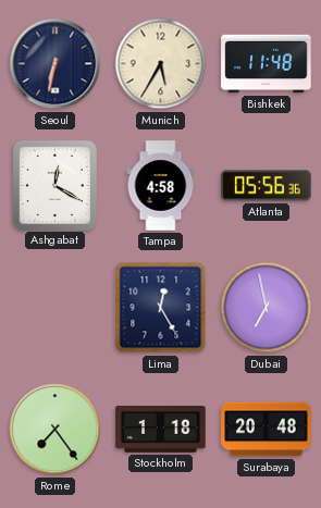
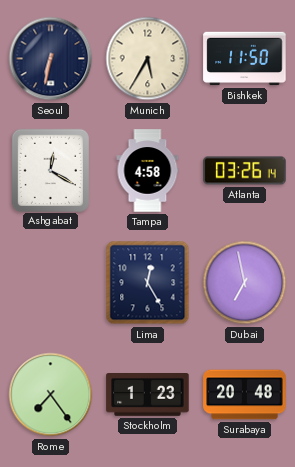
Bishkek: 11:48 -> 11:50
Atlanta: 05:56 -> 03:26
Stockholm: 1:18 -> 1:23
